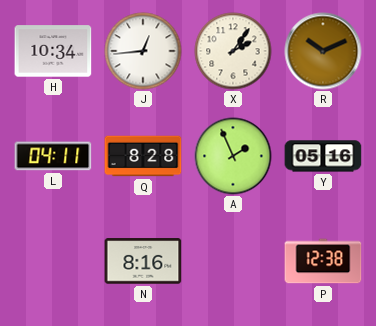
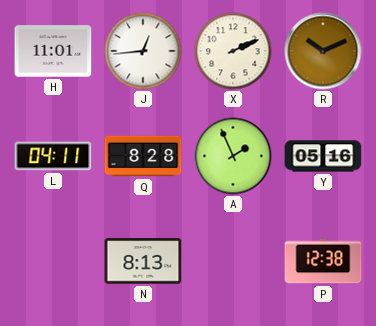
H: 10:34 -> 11:01
X: 2:06 -> 2:11
N: 8:16 -> 8:13
